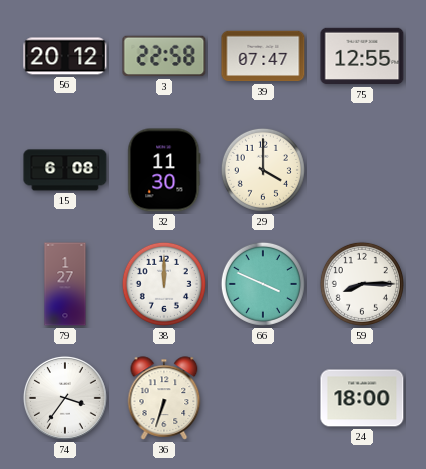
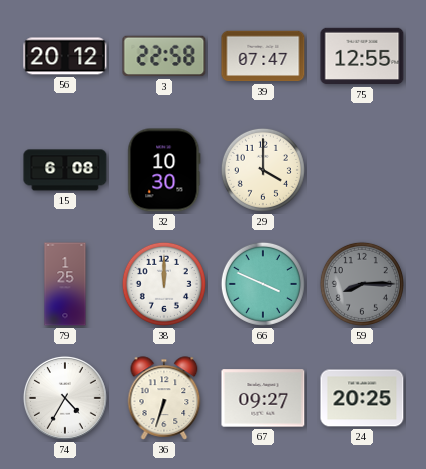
32: 11:30 -> 10:30
79: 1:27 -> 1:25
59 dial: white -> grey
74: 3:36 -> 4:35
67: none -> 09:27
24: 18:00 -> 20:25
